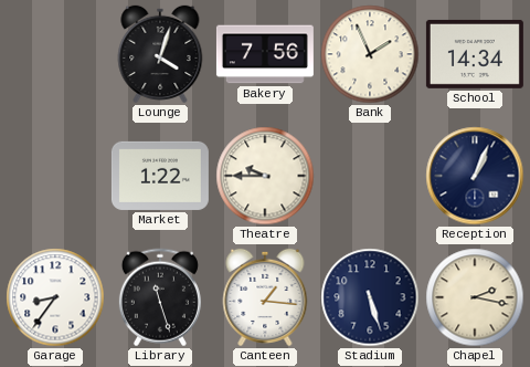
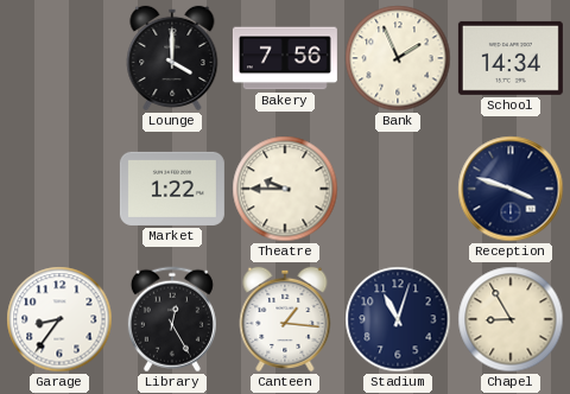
Lounge: 4:03 -> 4:00
Reception: 1:04 -> 3:48
Library: 11:27 -> 12:25
Stadium: 5:27 -> 11:03
Chapel: 2:17 -> 8:55
